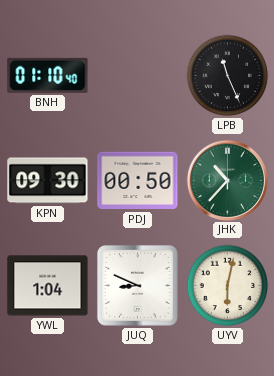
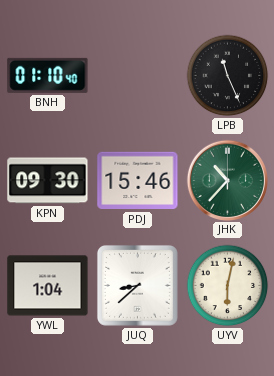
PDJ: 00:50 -> 15:46
JUQ: 8:49 -> 8:38
